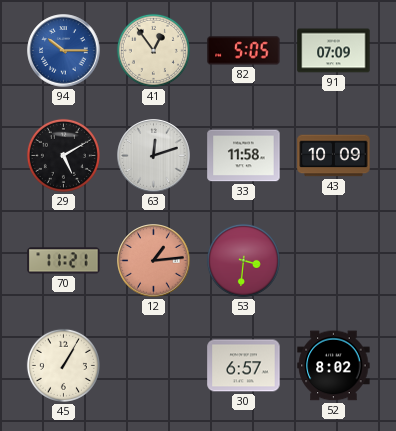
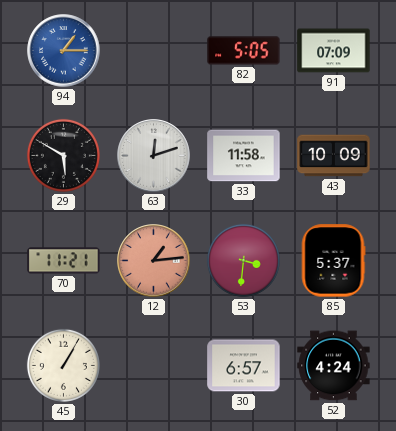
94: 10:15 -> 1:15
41: 12:54 -> none
29: 5:10 -> 5:50
85: none -> 5:37
52: 8:02 -> 4:24
